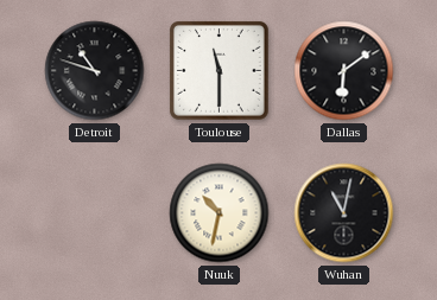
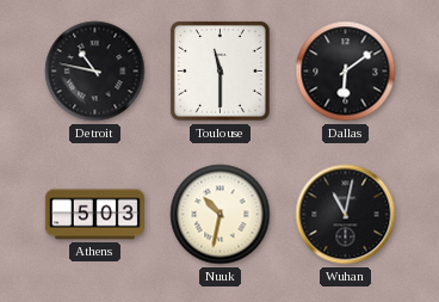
Detroit: 10:48 -> 10:47
Athens: none -> 5:03
